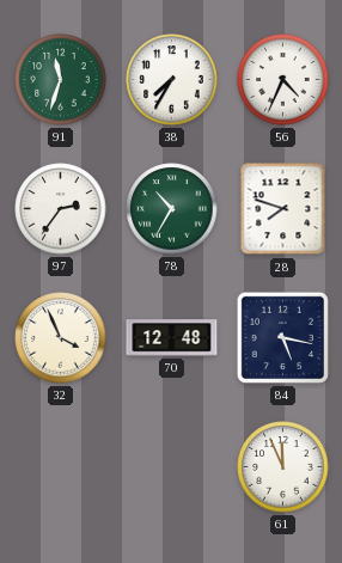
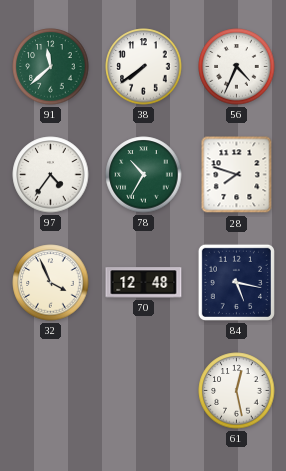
91: 11:33 -> 11:38
38: 7:35 -> 7:39
97: 2:36 -> 4:36
61: 11:56 -> 12:28
